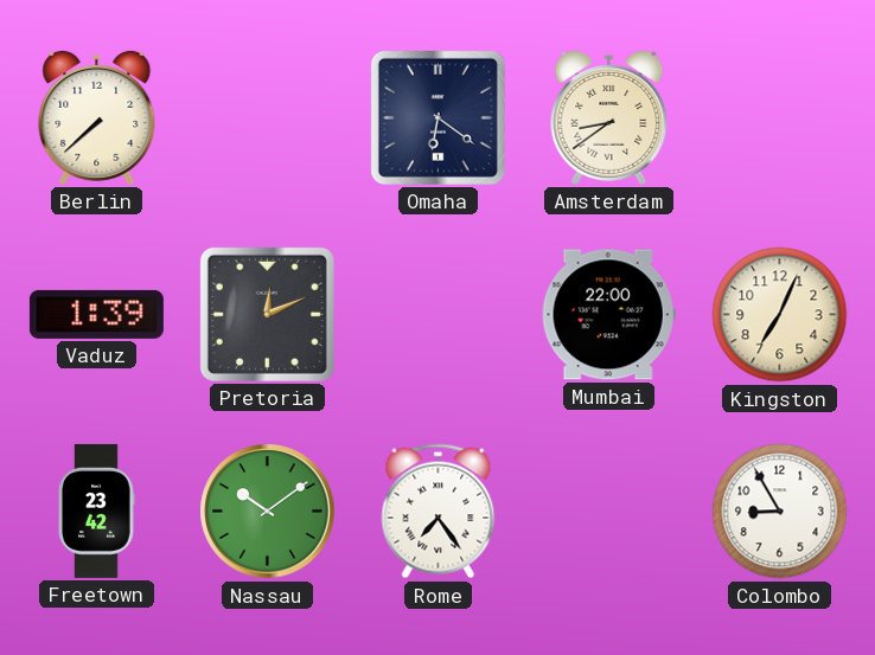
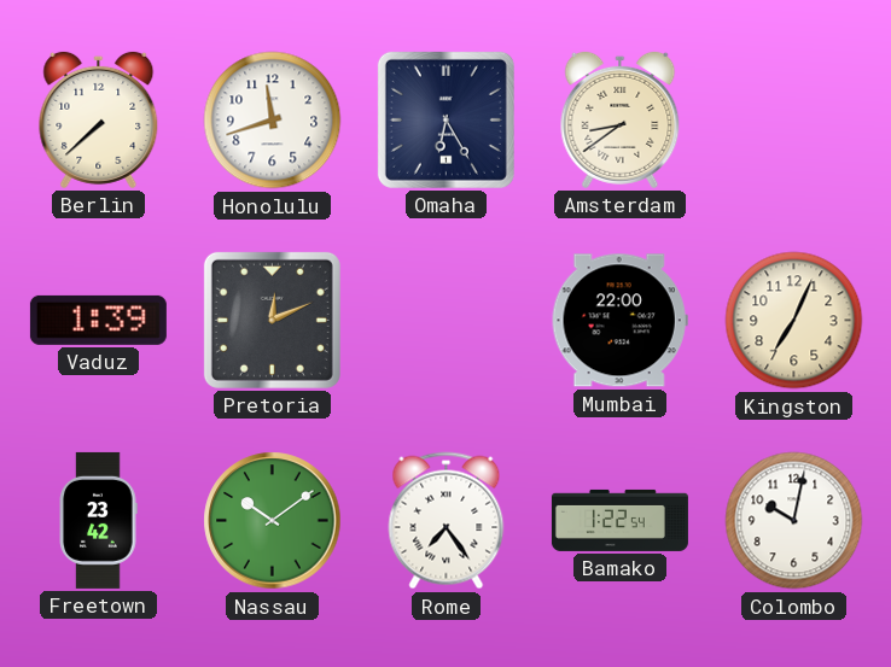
Honolulu: none -> 11:42
Omaha: 6:21 -> 6:25
Bamako: none -> 1:22
Colombo: 8:55 -> 10:02
